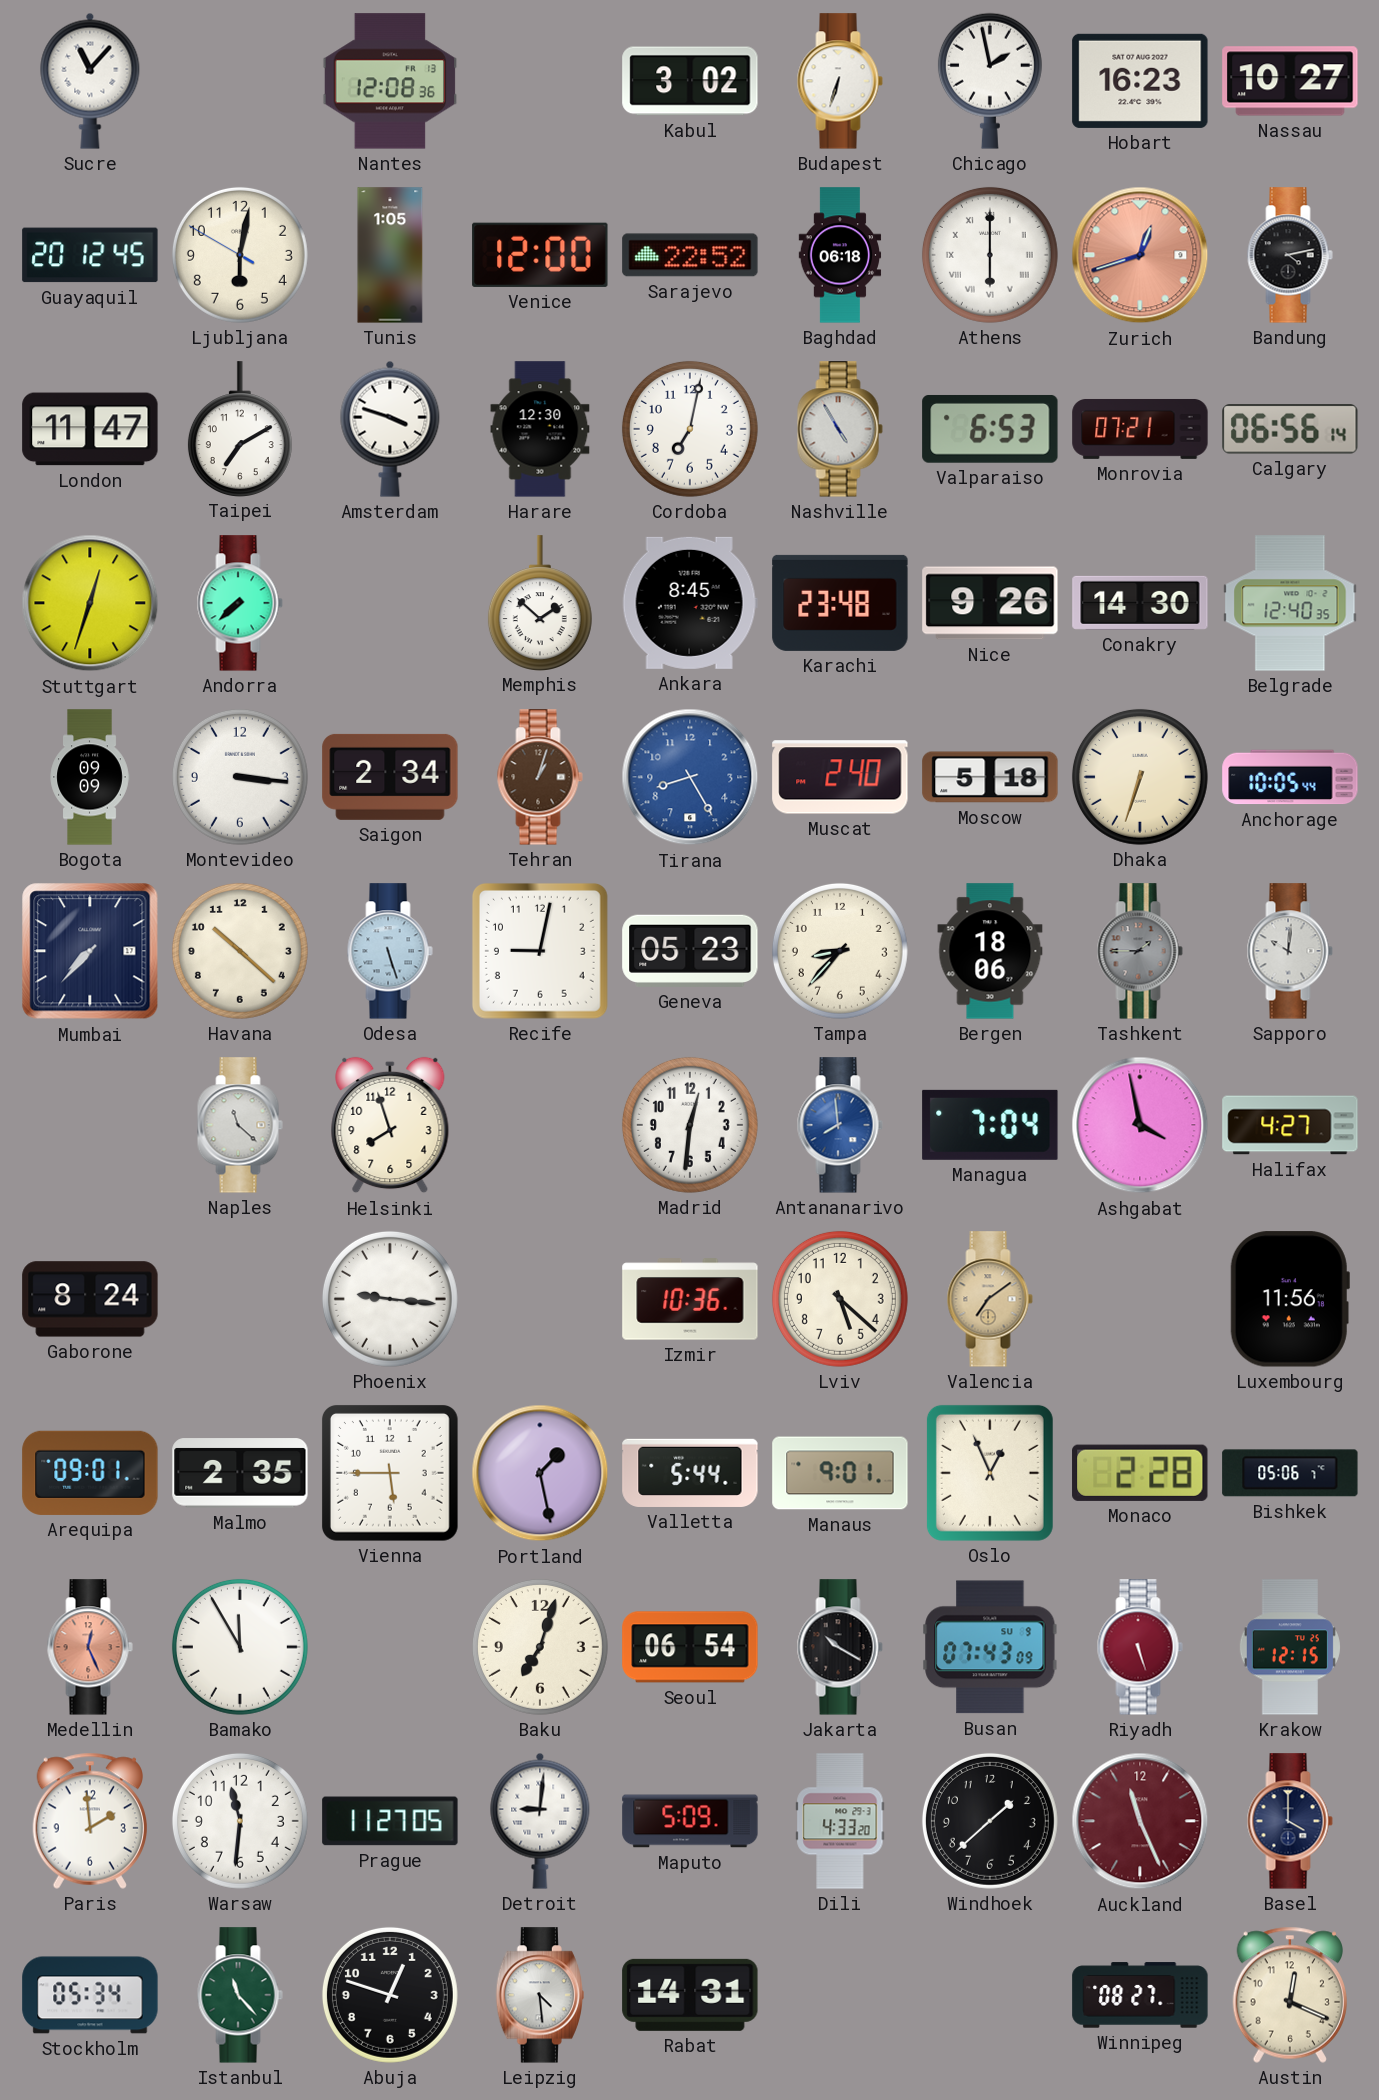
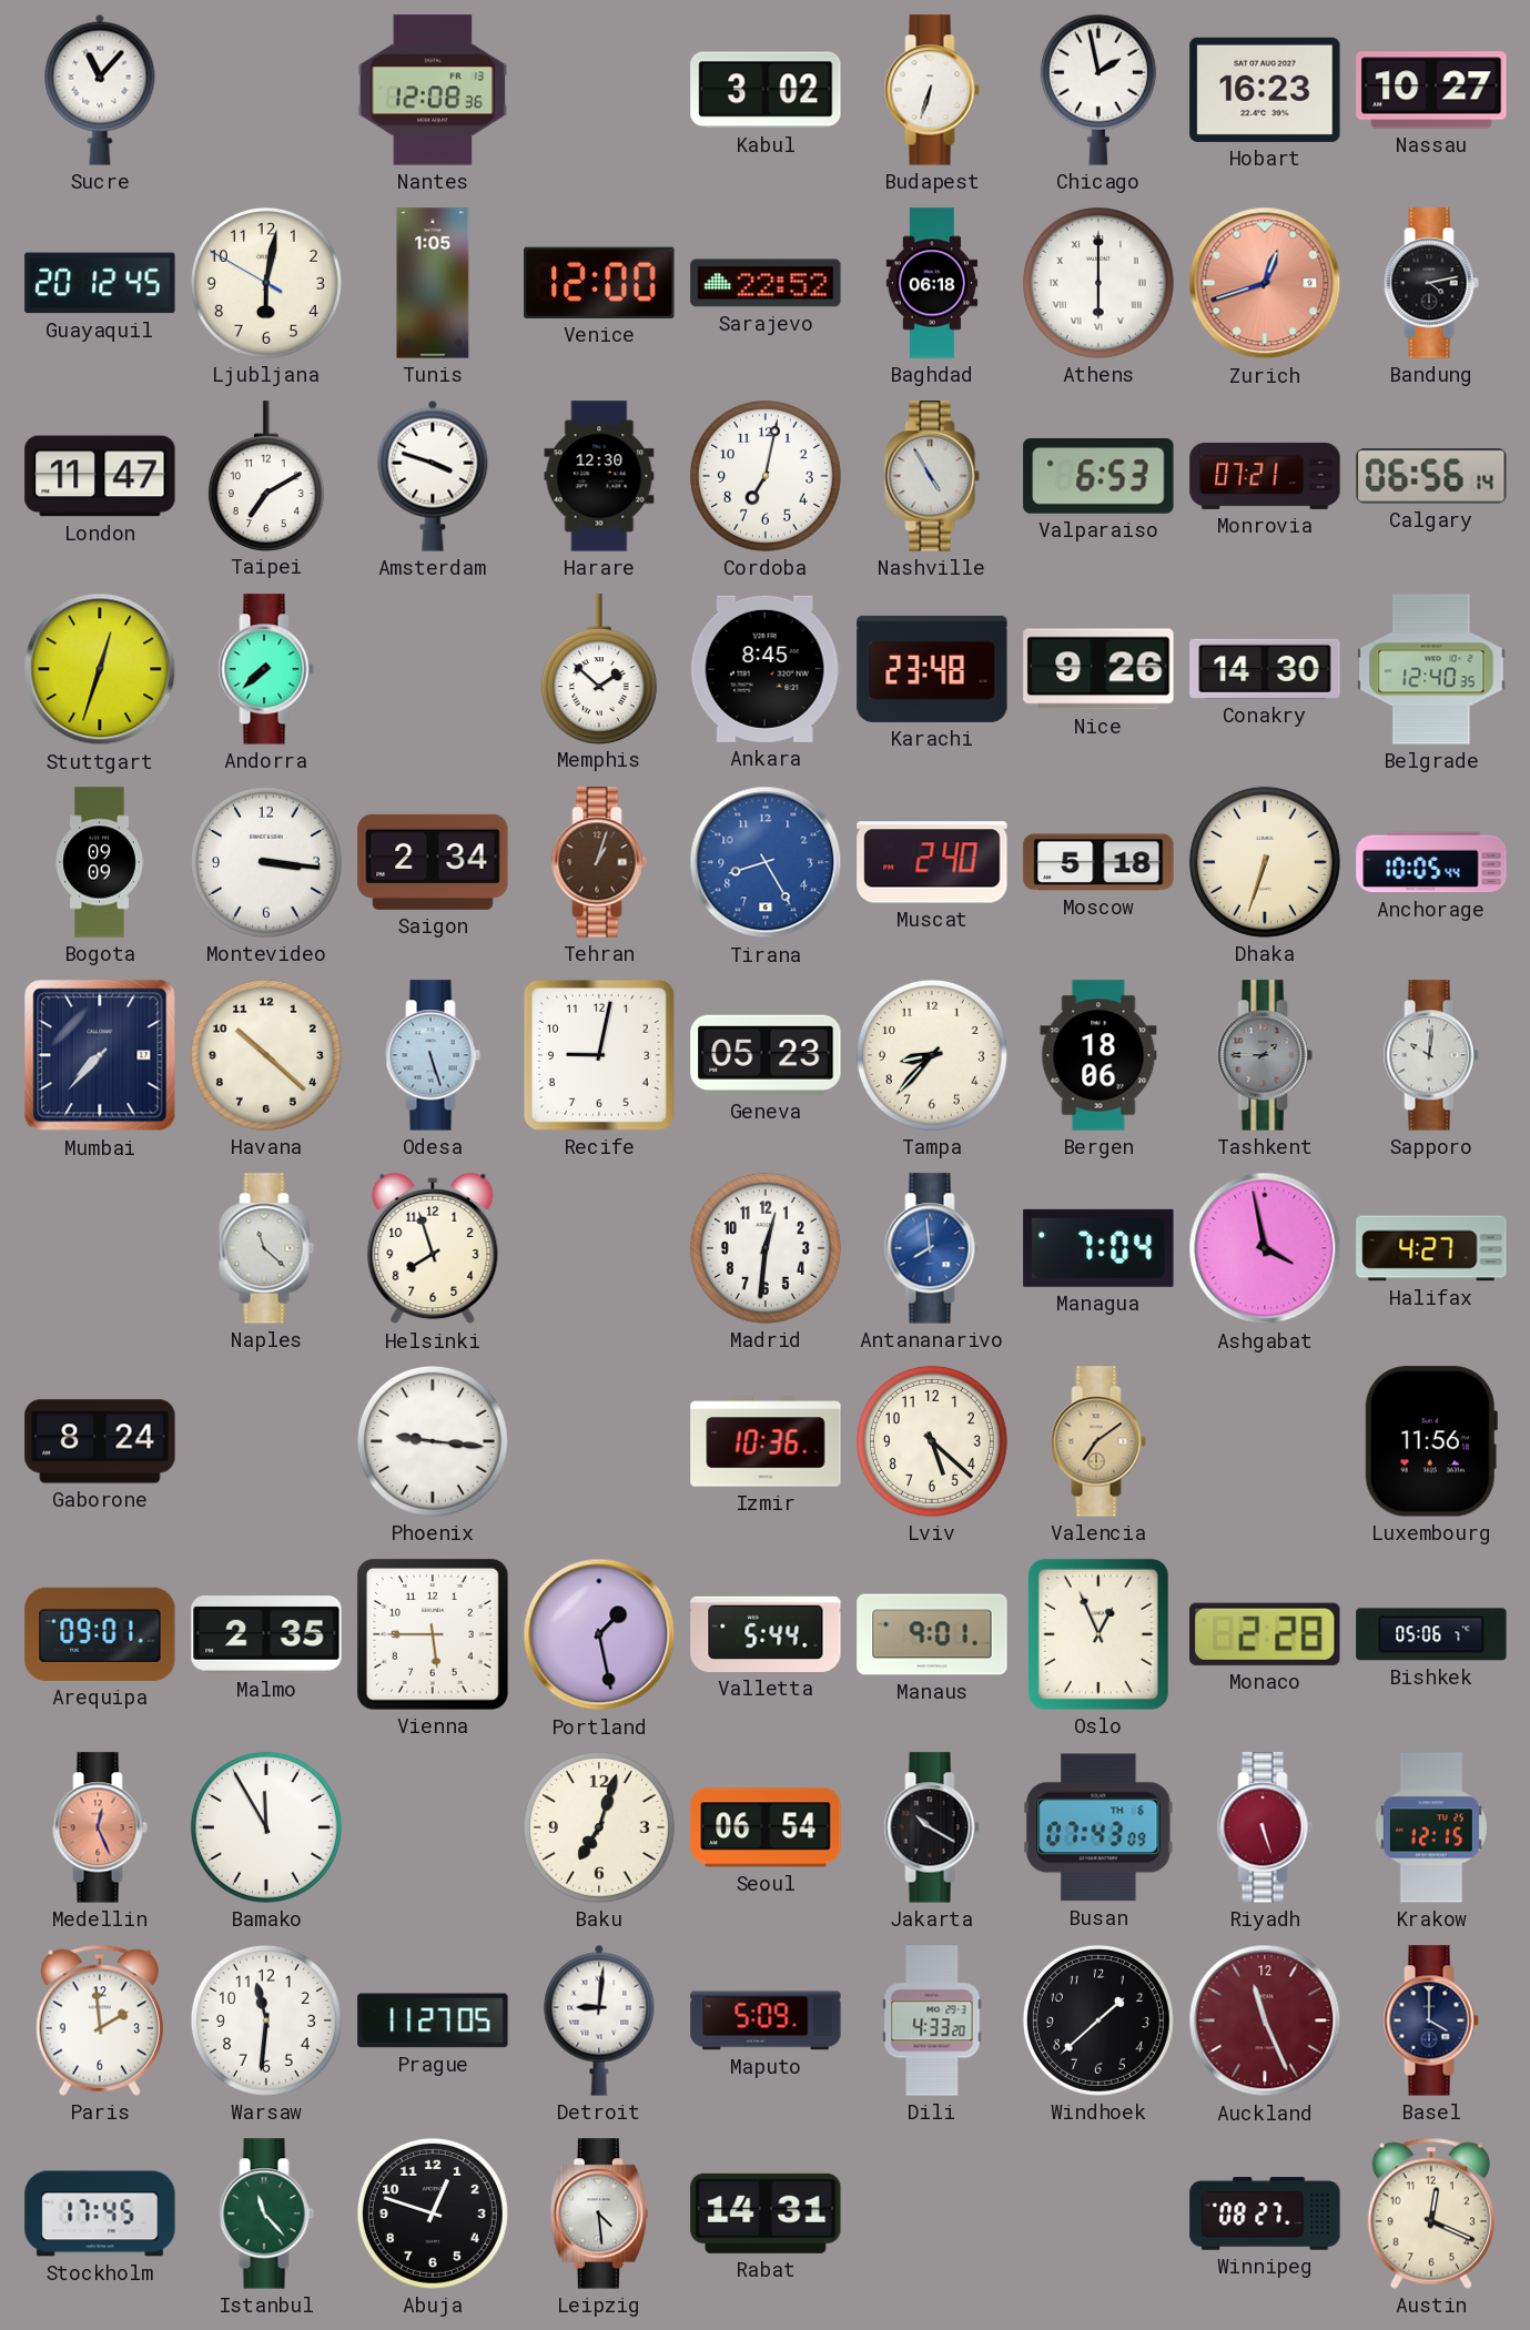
Busan date: SU 9 -> TH 6
Stockholm: 05:34 -> 17:45
